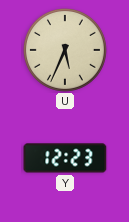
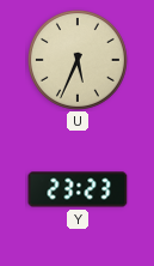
Y: 12:23 -> 23:23
